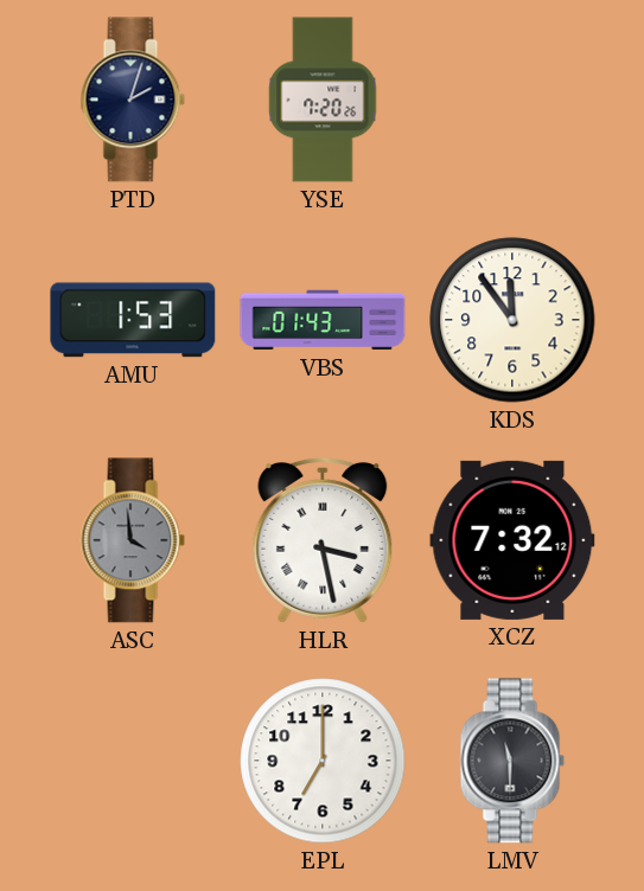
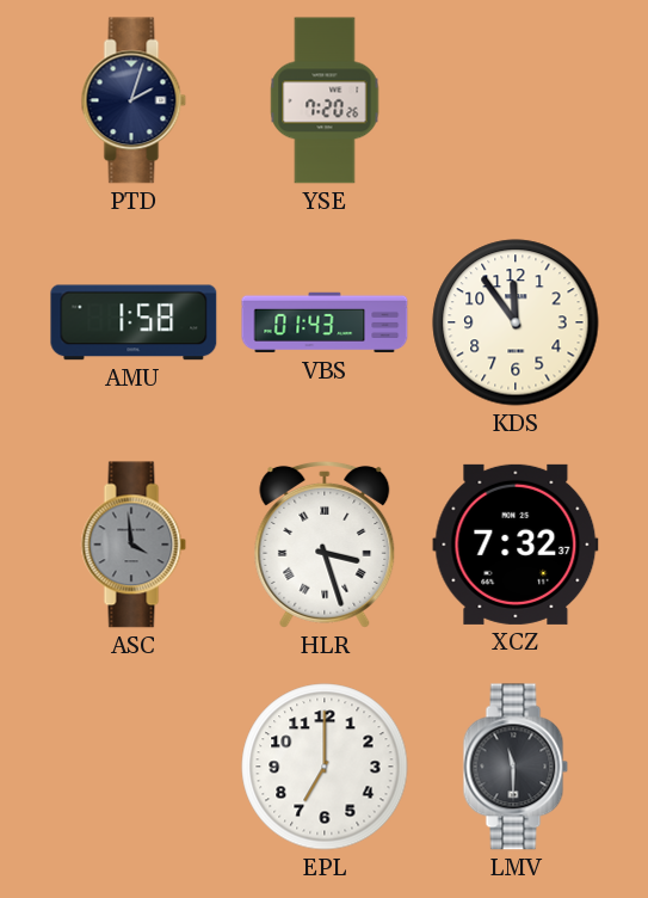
AMU: 1:53 -> 1:58
HLR: 3:28 -> 3:27
XCZ: 7:32:12 -> 7:32:37
